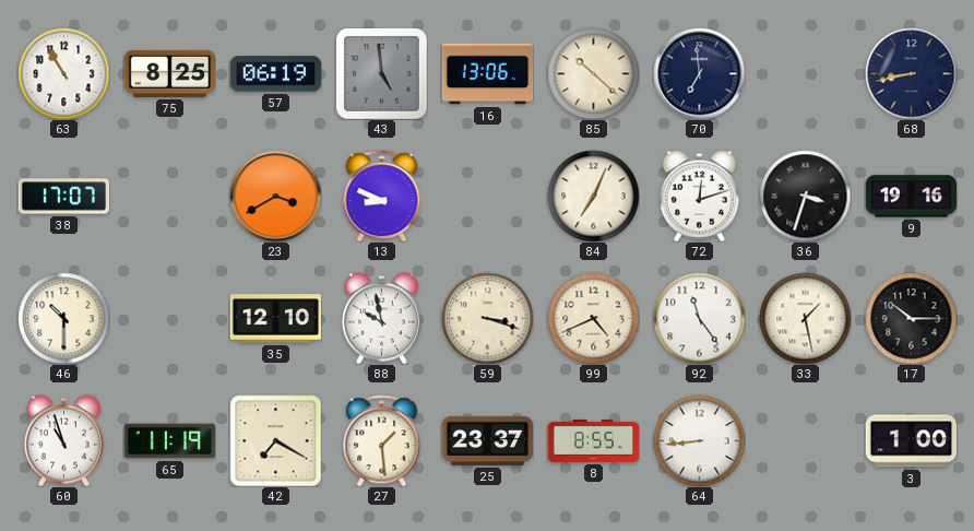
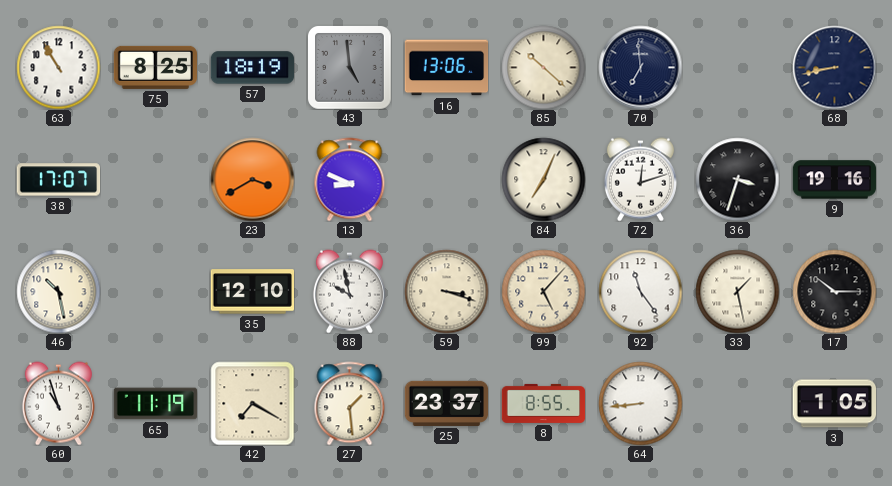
57: 06:19 -> 18:19
46: 10:30 -> 10:28
99: 4:41 -> 5:07
3: 1:00 -> 1:05
